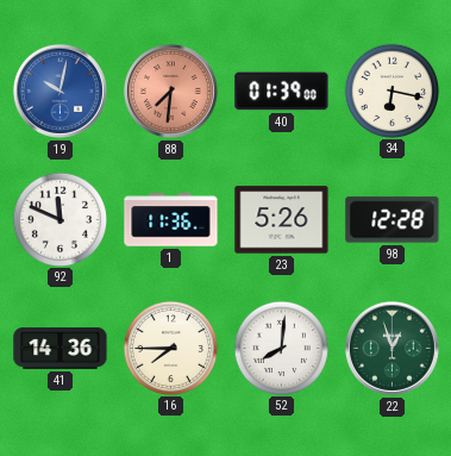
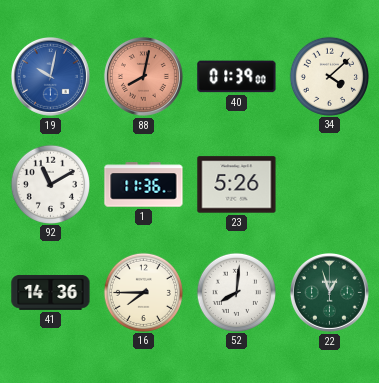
88: 7:31 -> 8:02
34: 6:17 -> 4:08
92: 11:49 -> 11:10
98: 12:28 -> none
